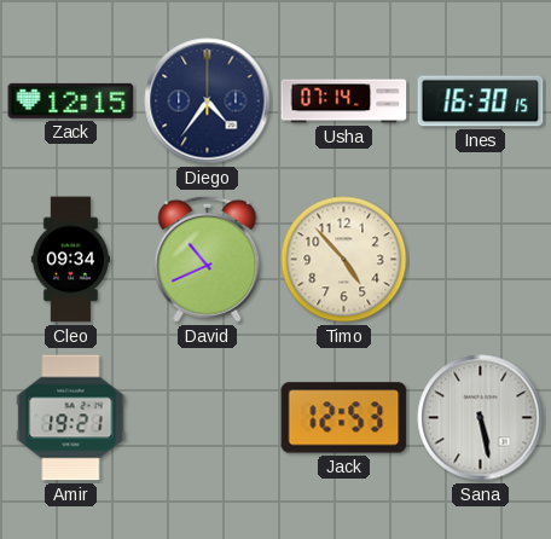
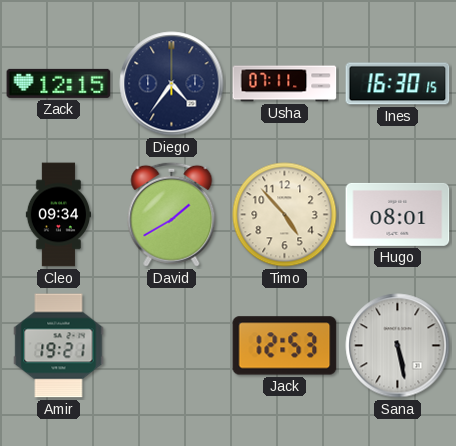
Usha: 07:14 -> 07:11
David: 10:41 -> 1:40
Hugo: none -> 08:01
